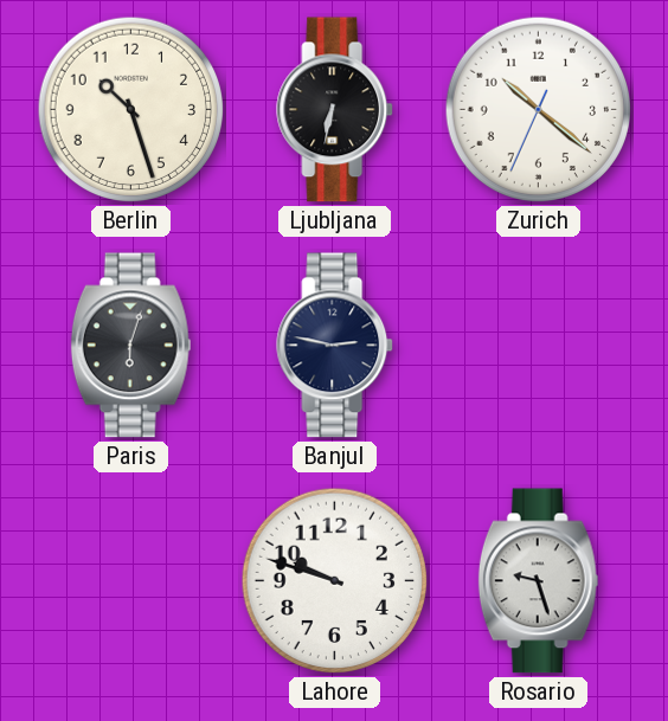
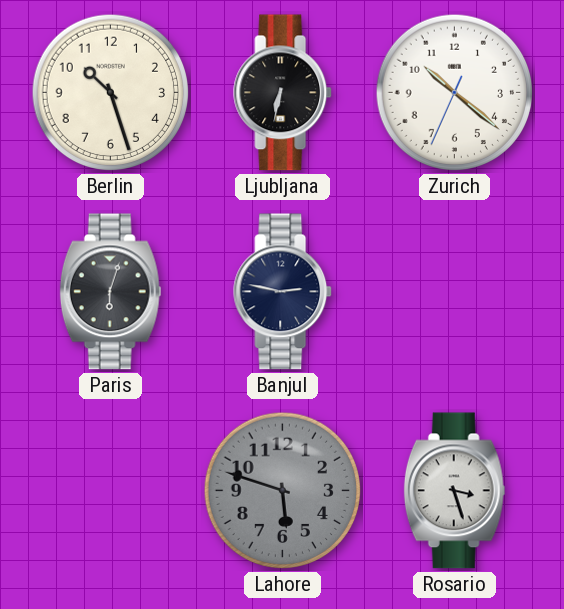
Lahore: 9:48 -> 5:48
Lahore dial: white -> grey
Rosario: 9:27 -> 3:27
